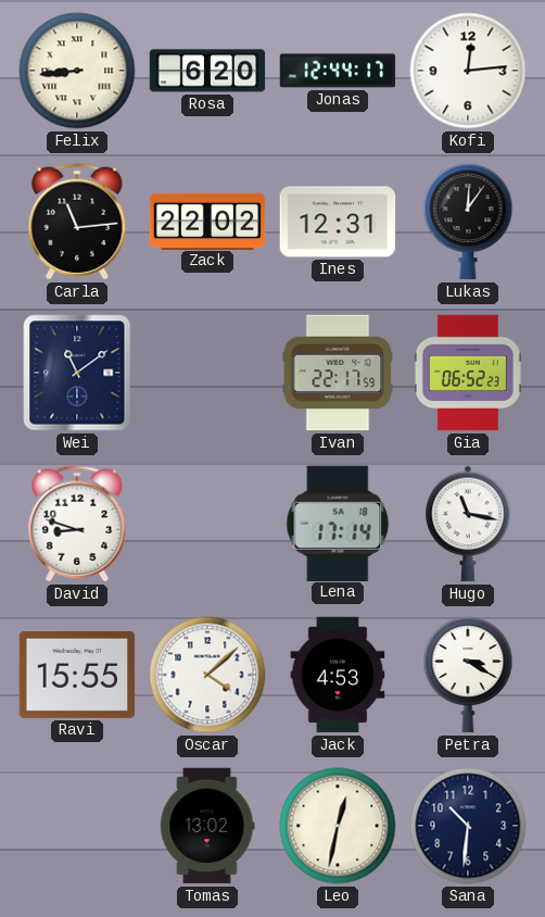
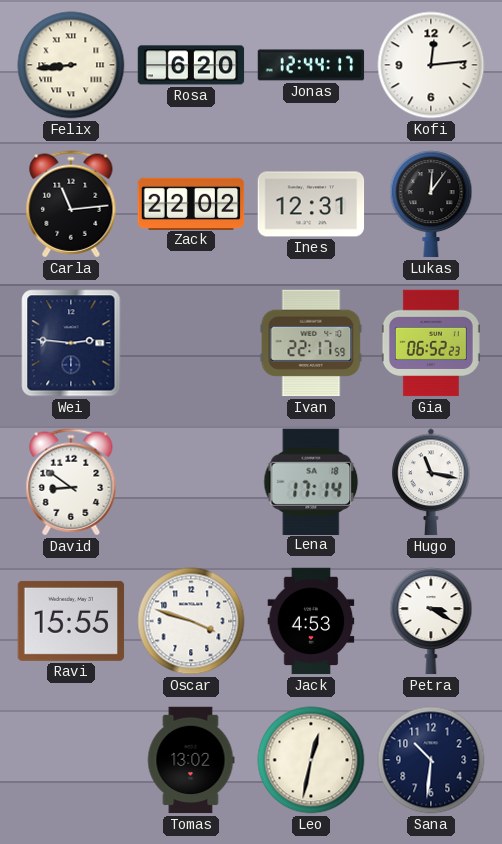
Wei: 11:09 -> 2:46
David: 8:48 -> 8:51
Oscar: 4:08 -> 3:48
